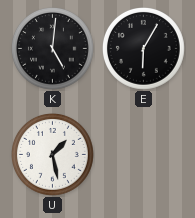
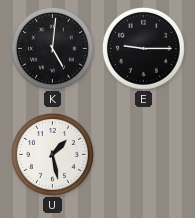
E: 6:05 -> 9:15
